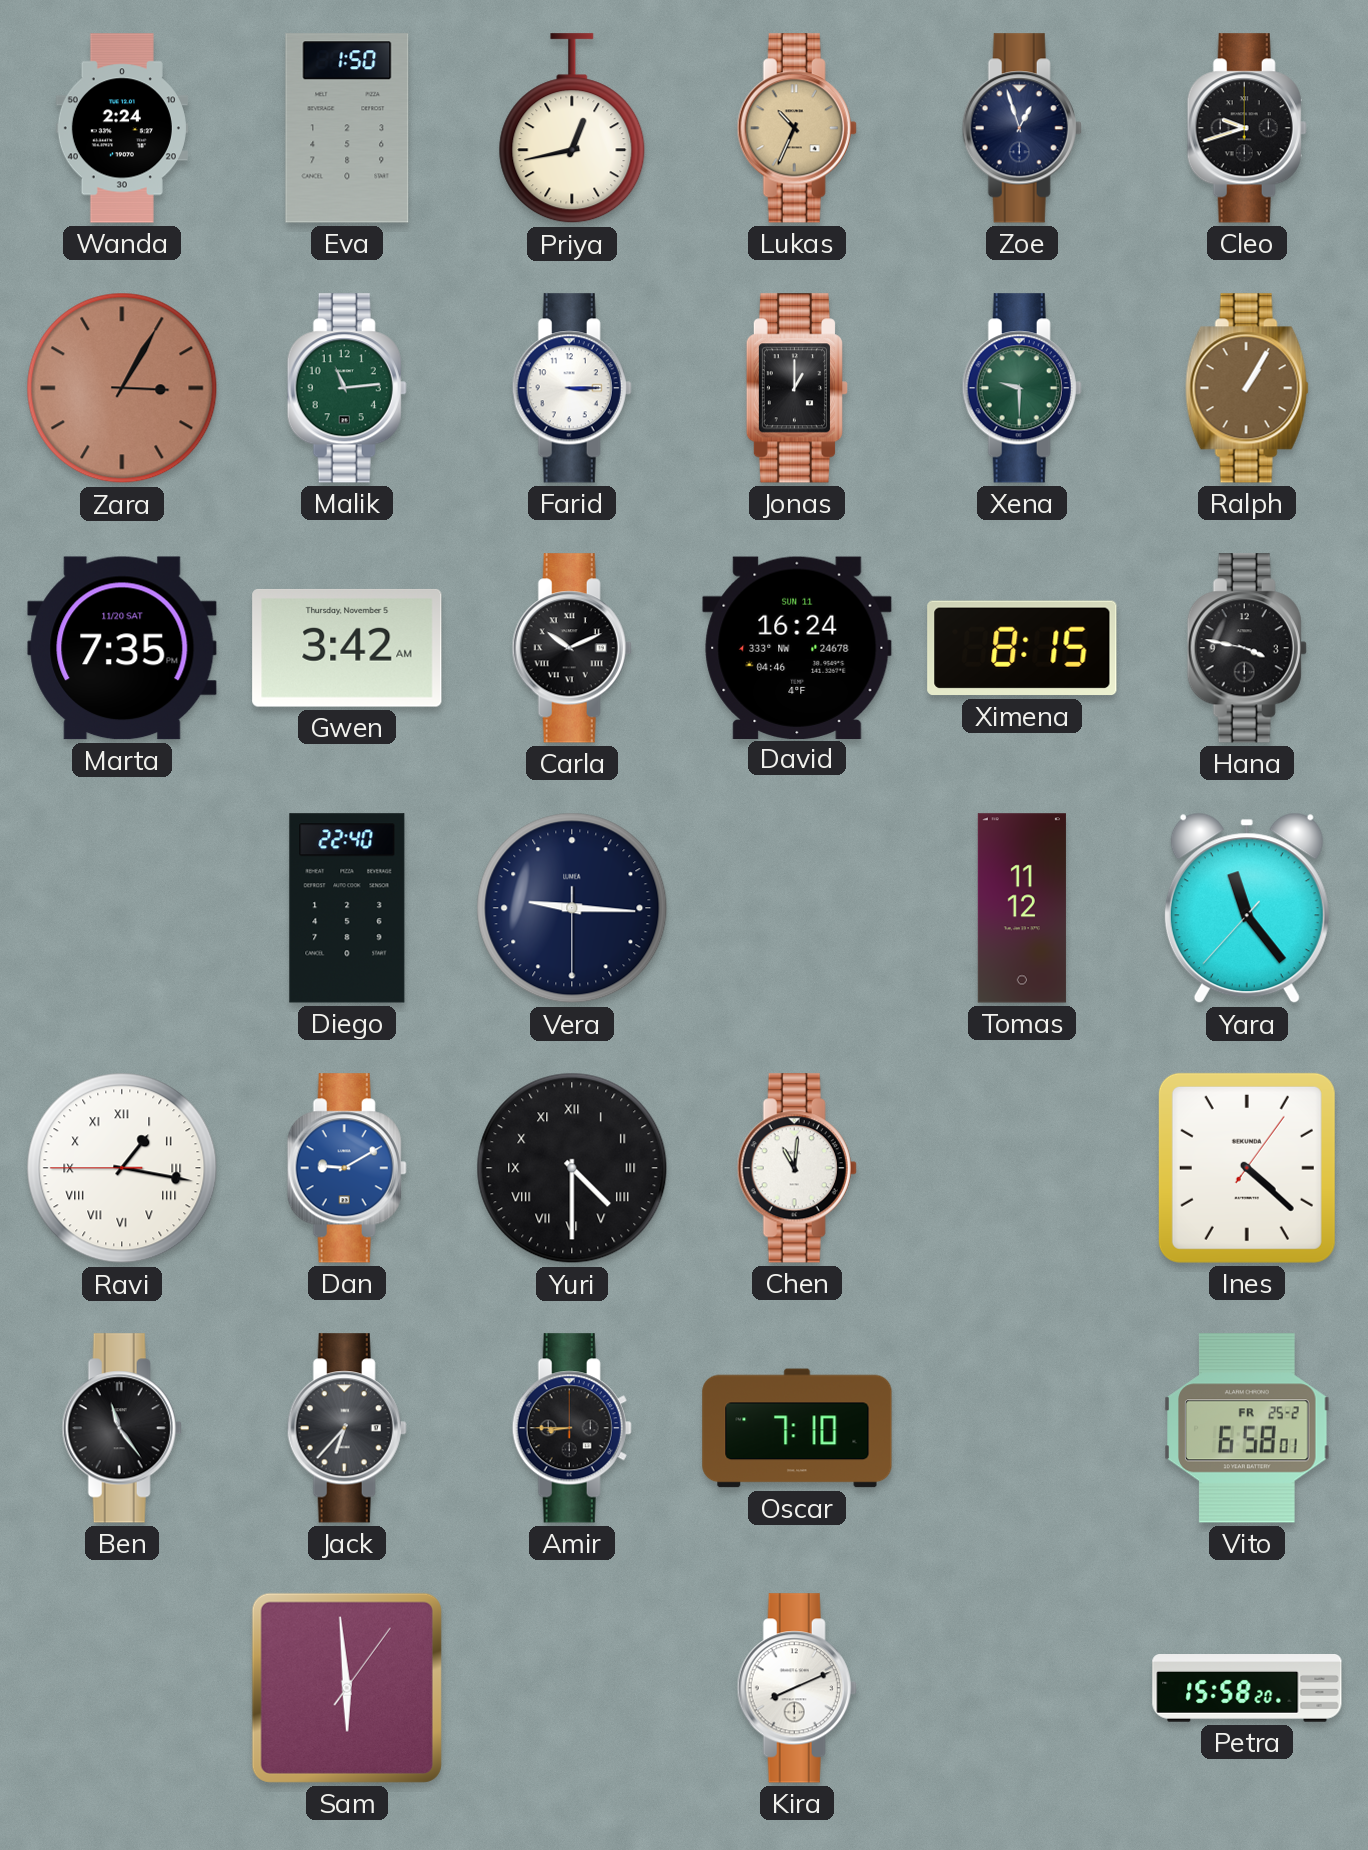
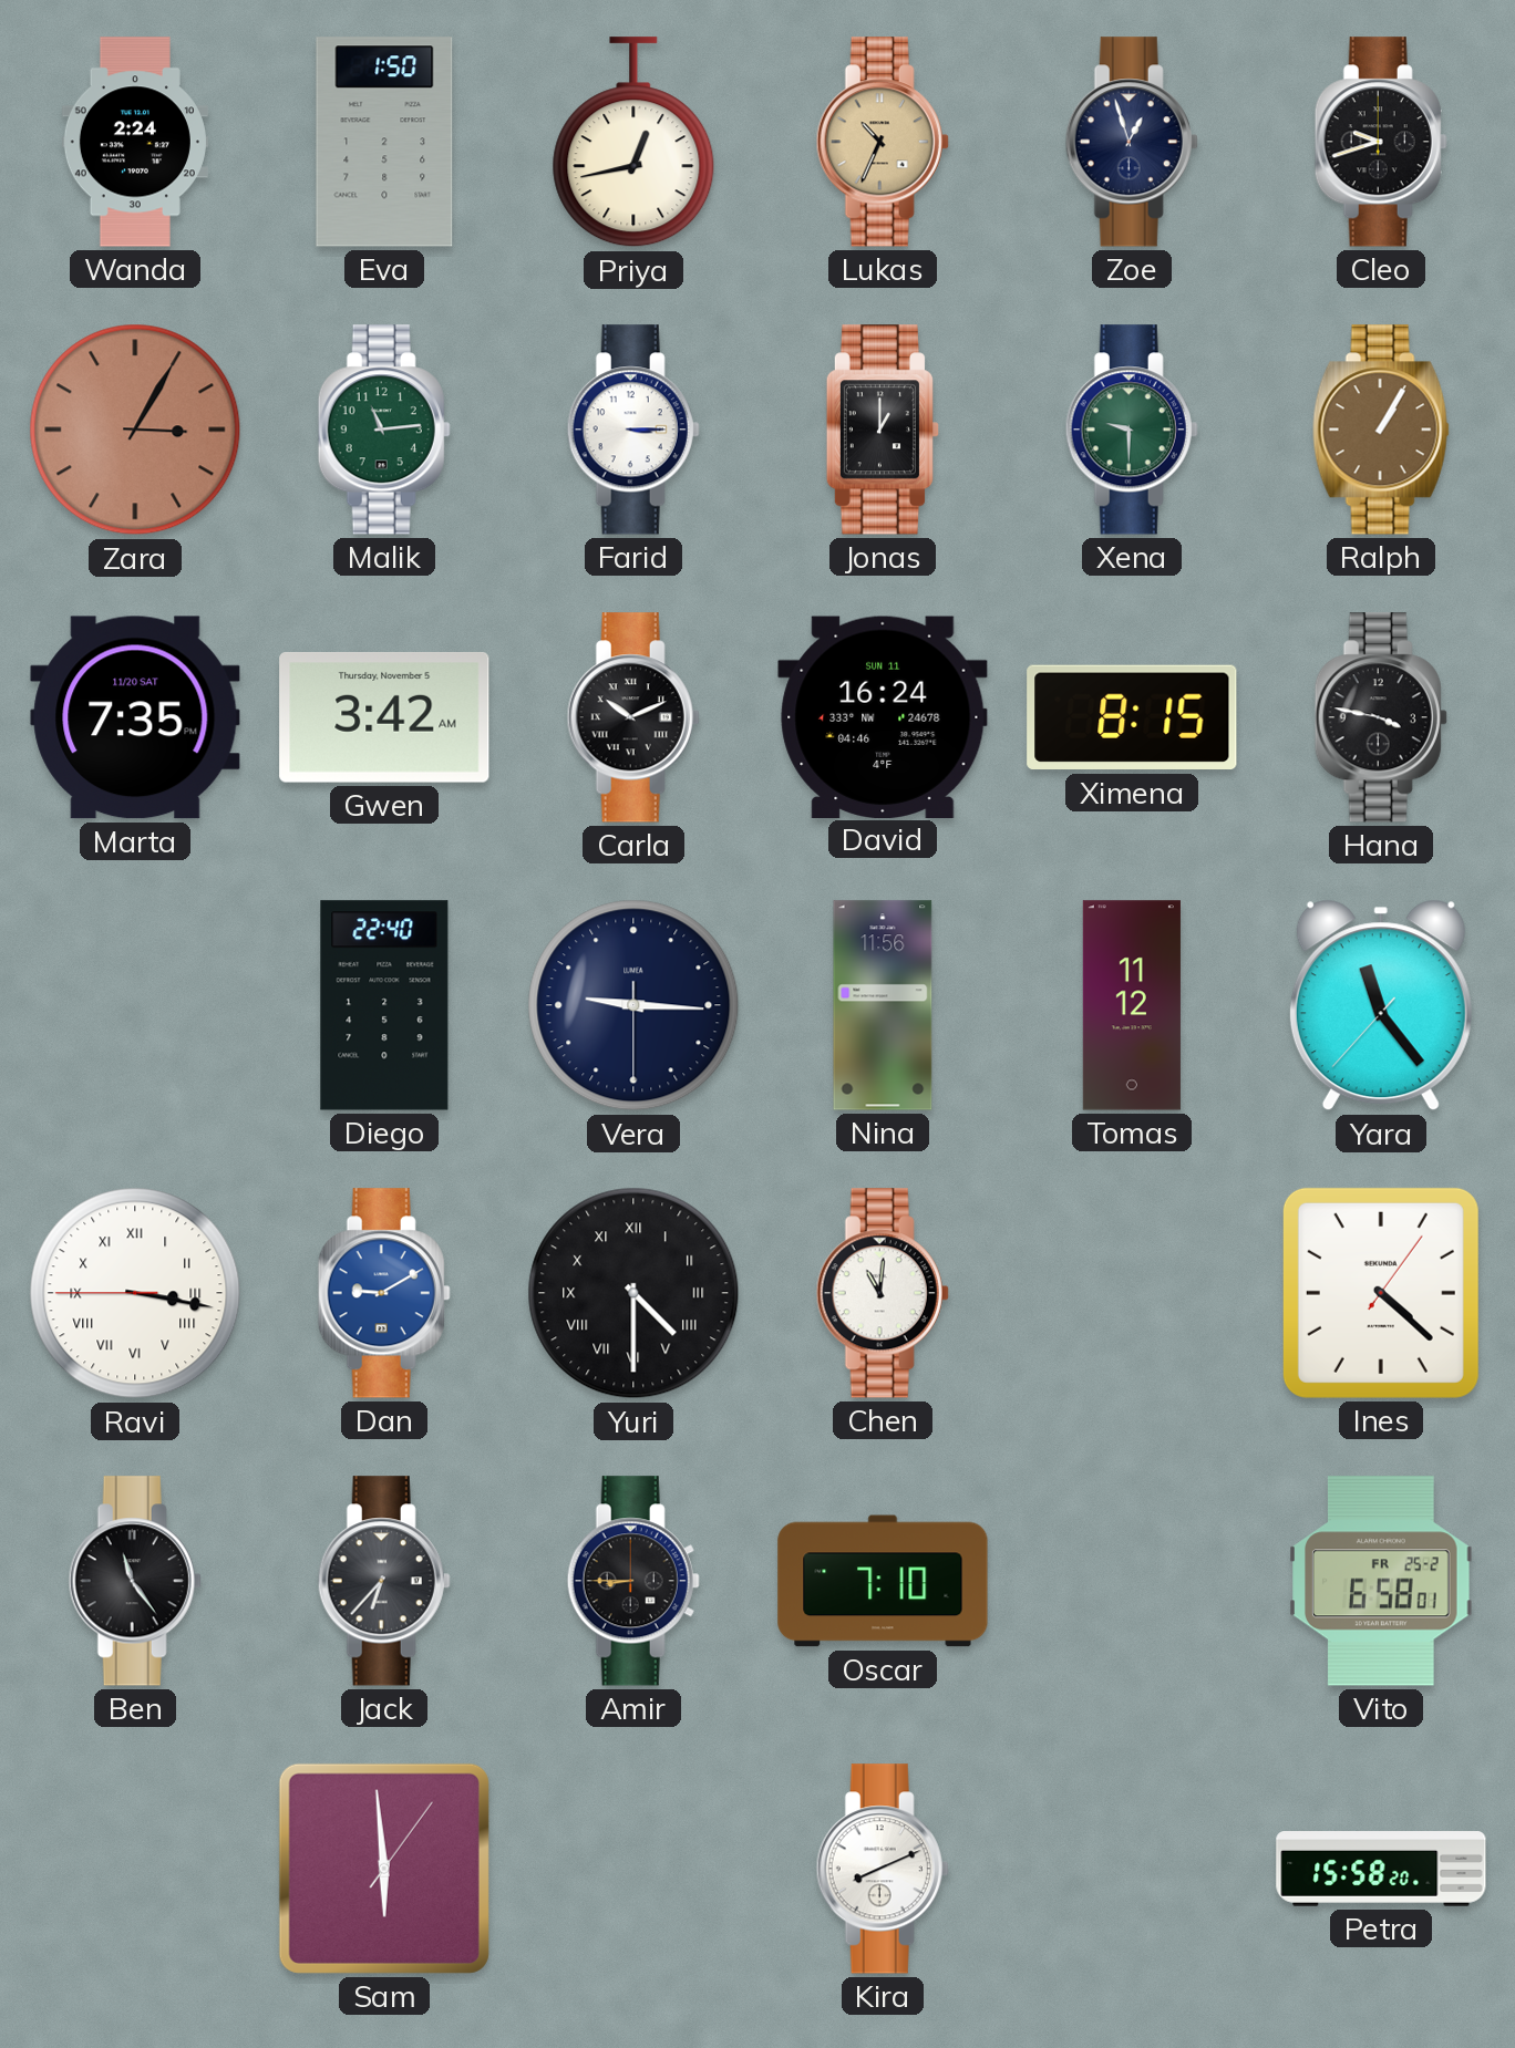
Nina: none -> 11:56
Ravi: 1:16 -> 3:16
